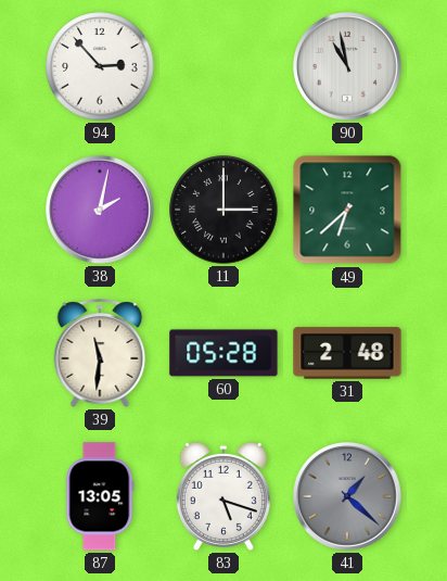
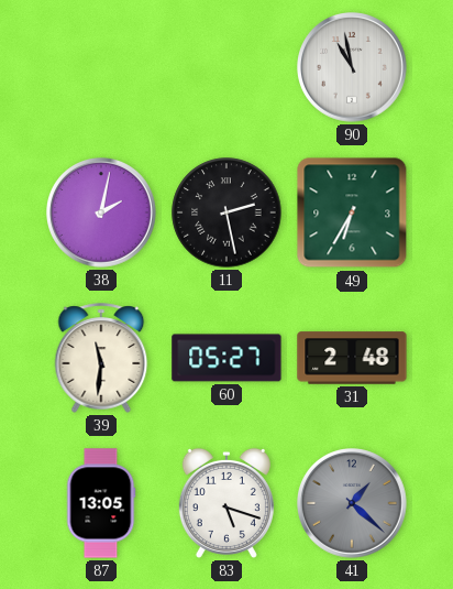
94: 2:53 -> none
11: 3:00 -> 2:28
49: 6:38 -> 6:35
60: 05:28 -> 05:27
